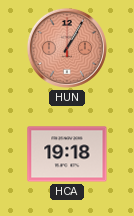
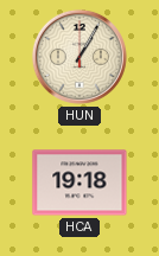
HUN dial: salmon -> cream
